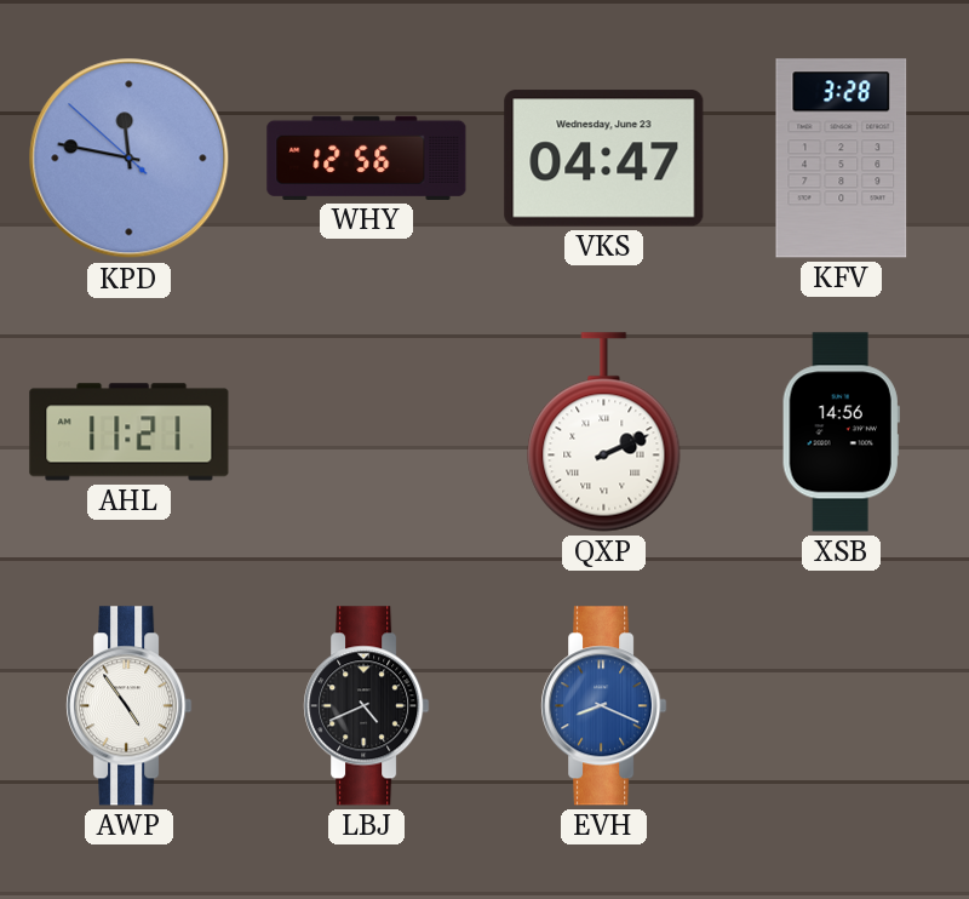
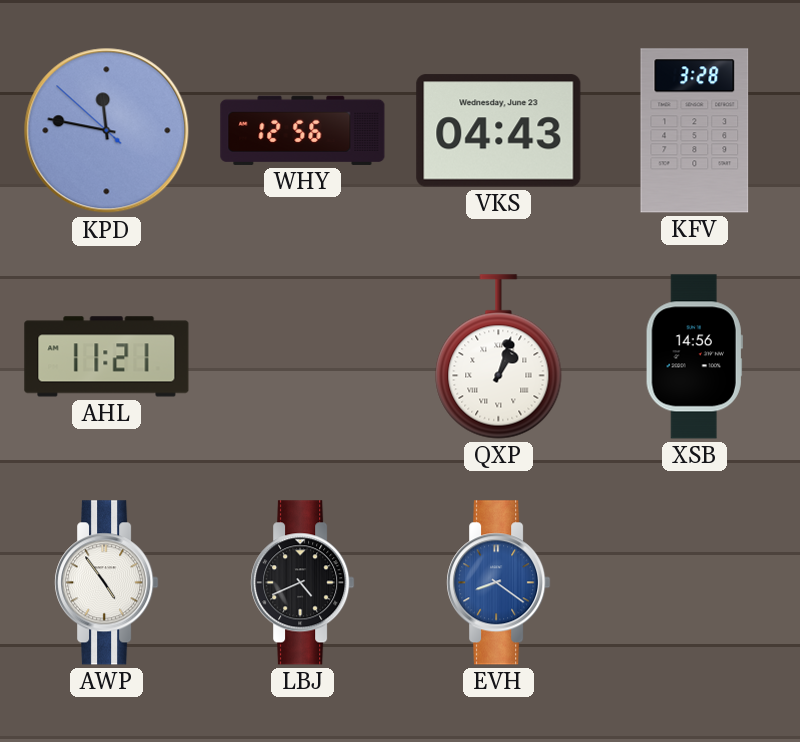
VKS: 04:47 -> 04:43
QXP: 2:11 -> 1:03
EVH: 8:19 -> 8:21
